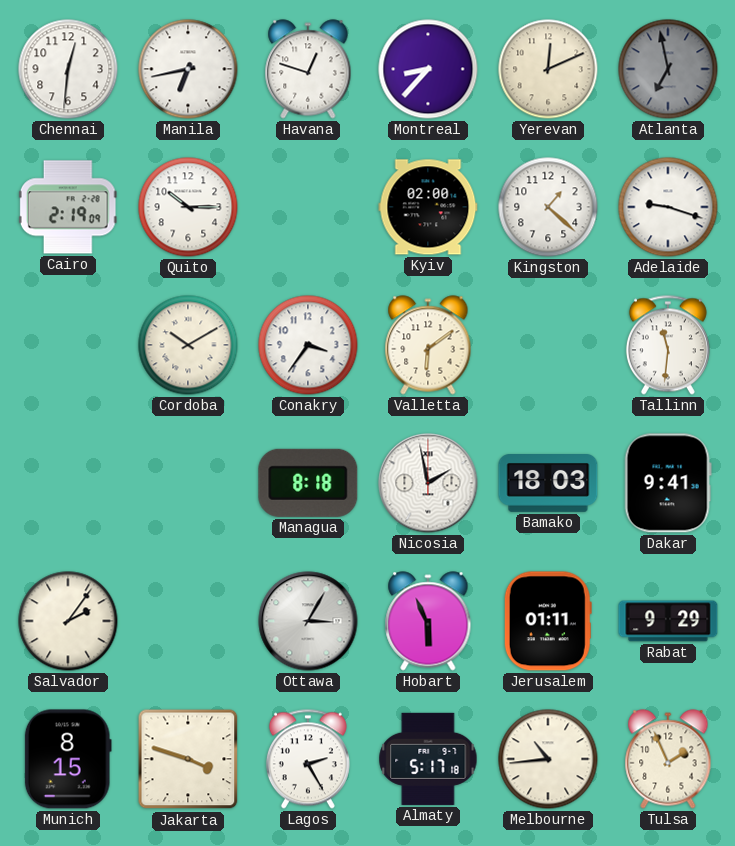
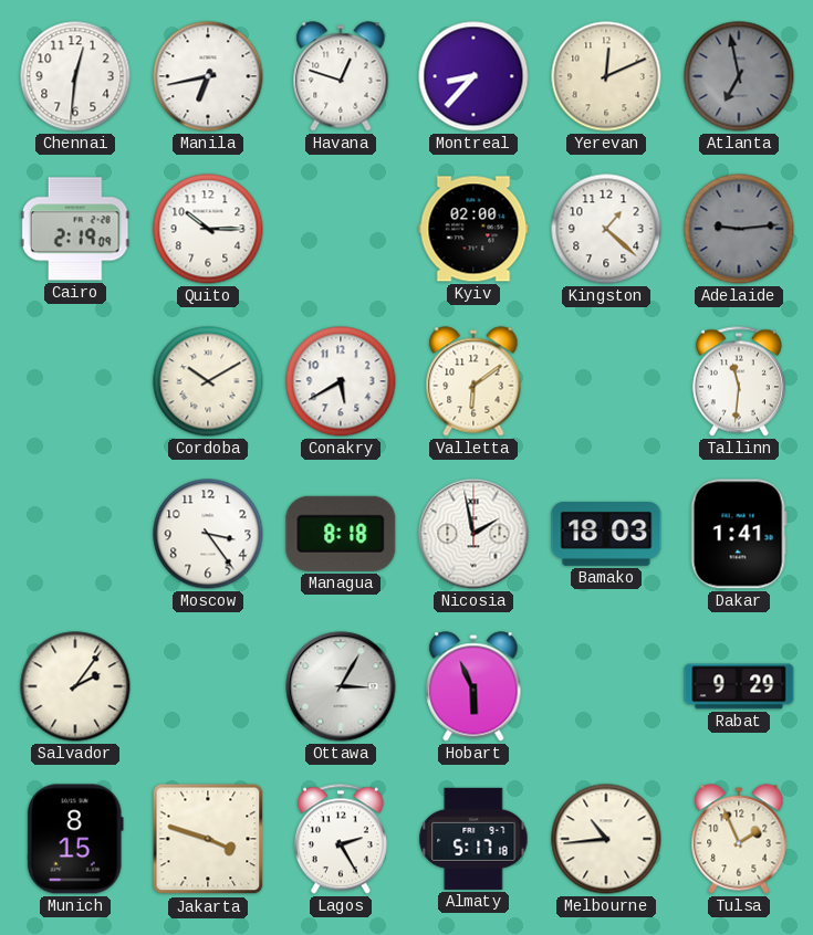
Adelaide: 9:18 -> 9:14
Adelaide dial: white -> grey
Conakry: 3:36 -> 5:40
Moscow: none -> 3:24
Dakar: 9:41 -> 1:41
Jerusalem: 01:11 -> none
